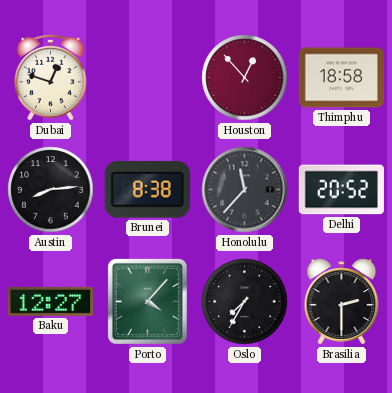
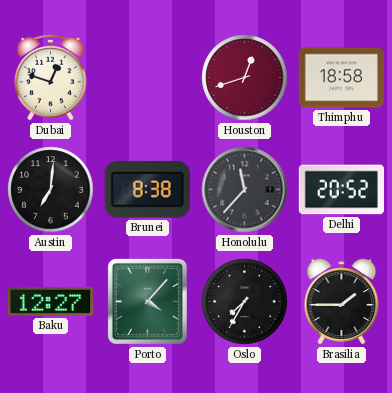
Houston: 12:53 -> 12:42
Austin: 8:14 -> 7:01
Brasilia: 2:30 -> 1:45
